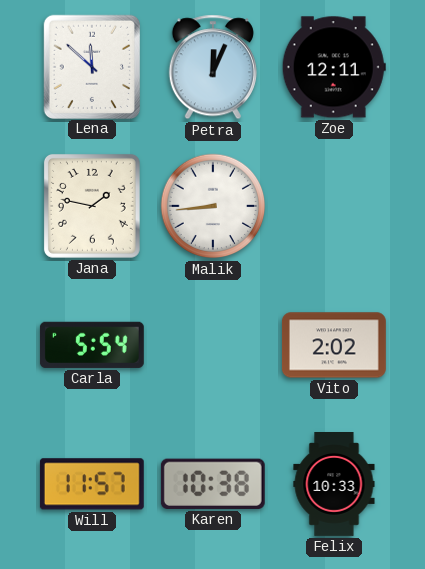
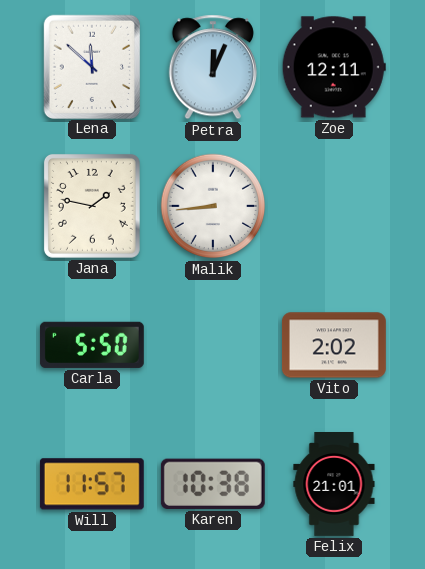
Carla: 5:54 -> 5:50
Felix: 10:33 -> 21:01
